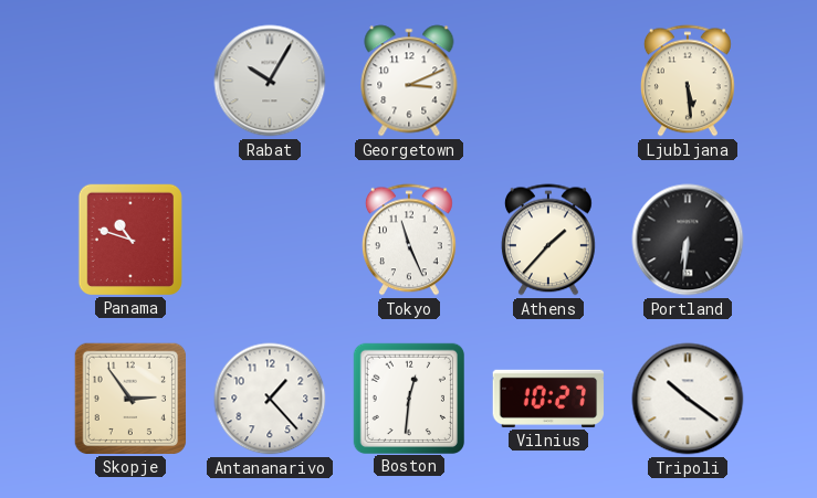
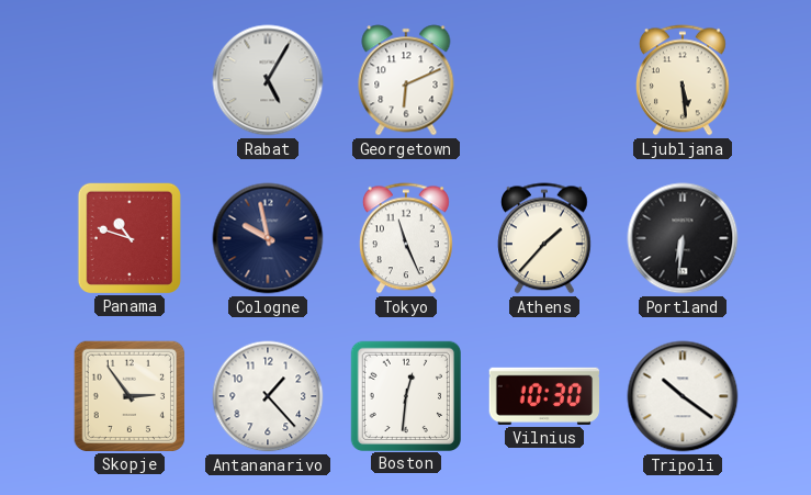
Rabat: 10:05 -> 5:05
Georgetown: 3:11 -> 6:11
Cologne: none -> 9:58
Vilnius: 10:27 -> 10:30
